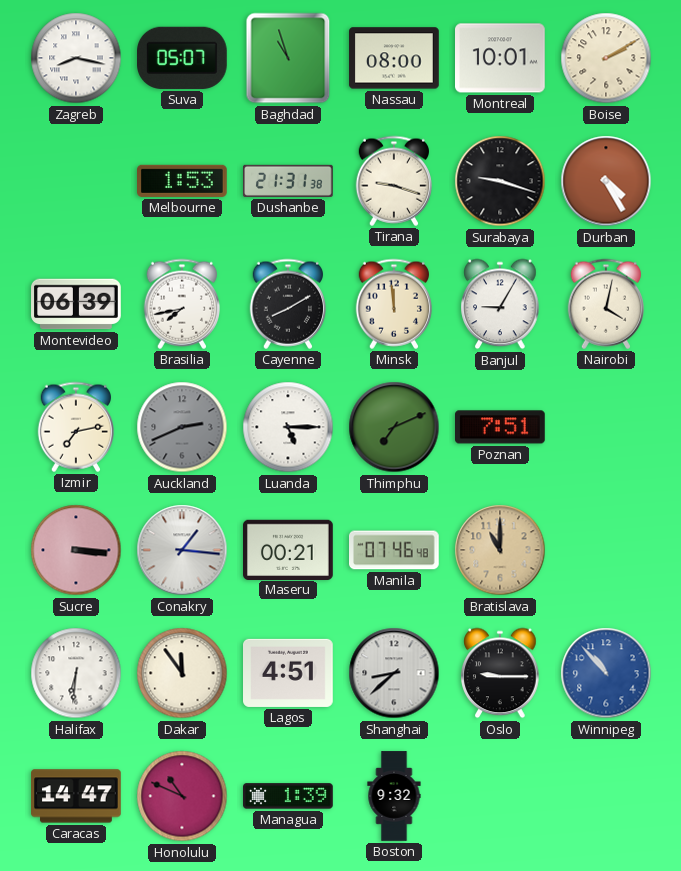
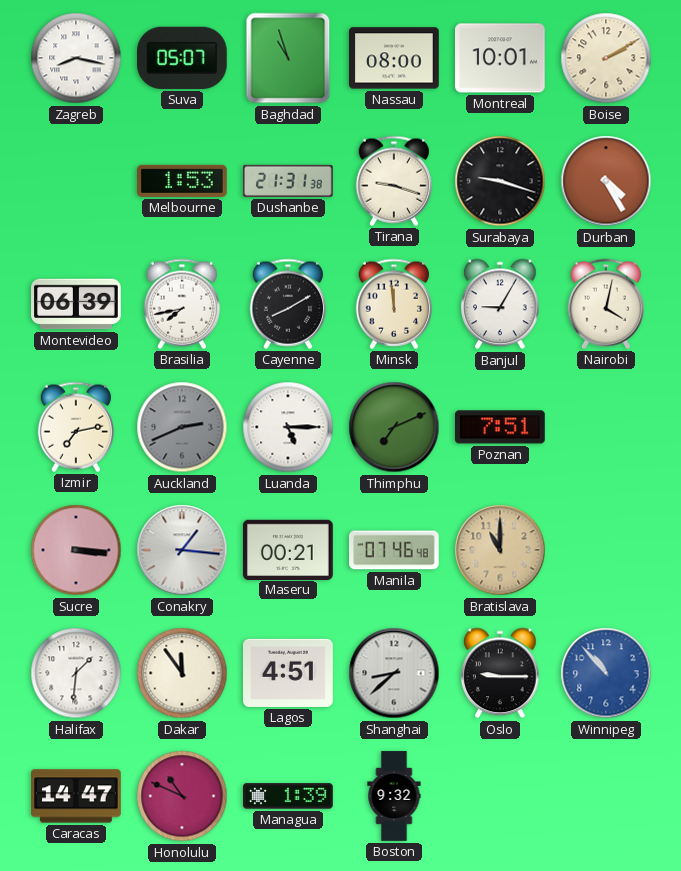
Halifax: 6:31 -> 1:31
